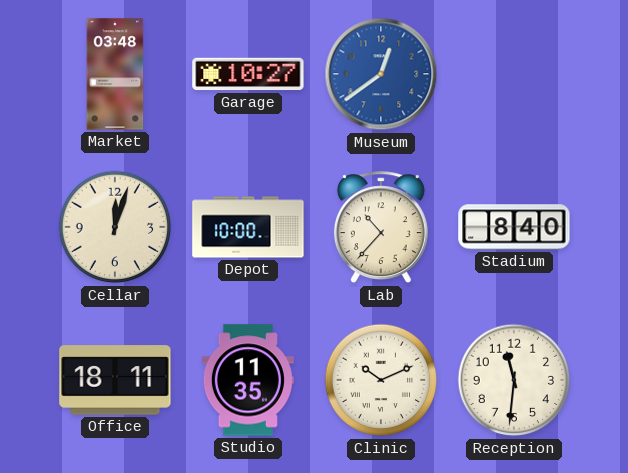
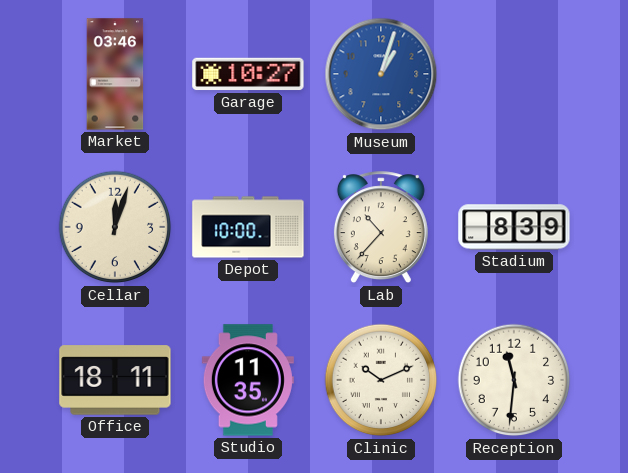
Market: 03:48 -> 03:46
Museum: 12:39 -> 1:03
Stadium: 8:40 -> 8:39
